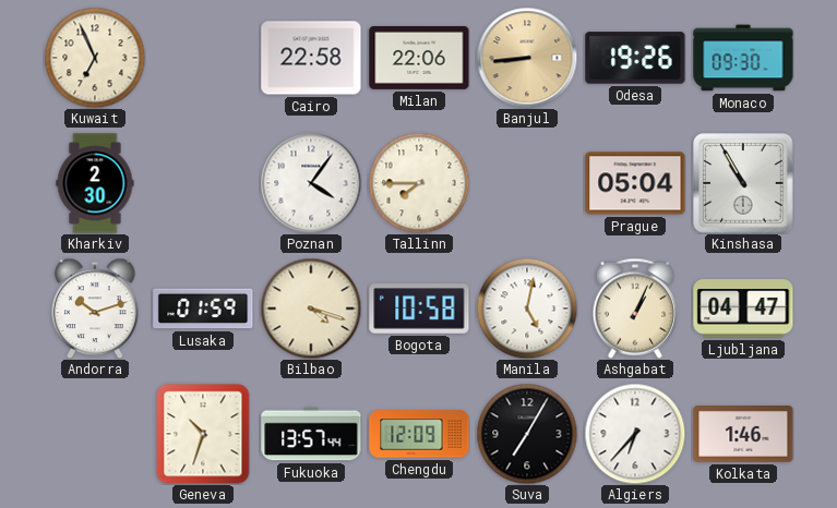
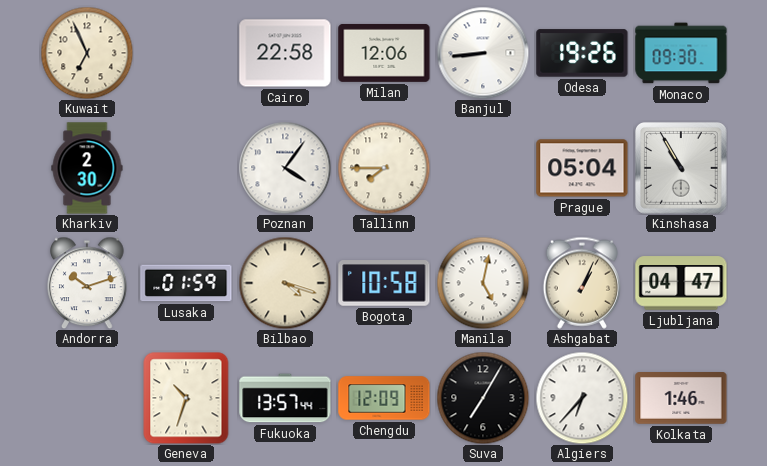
Milan: 22:06 -> 12:06
Banjul dial: champagne -> white
